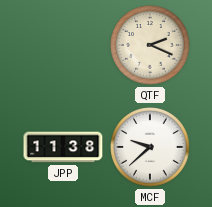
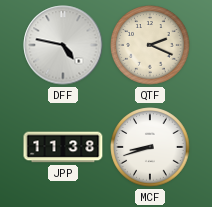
DFF: none -> 4:47
MCF: 9:38 -> 8:42
